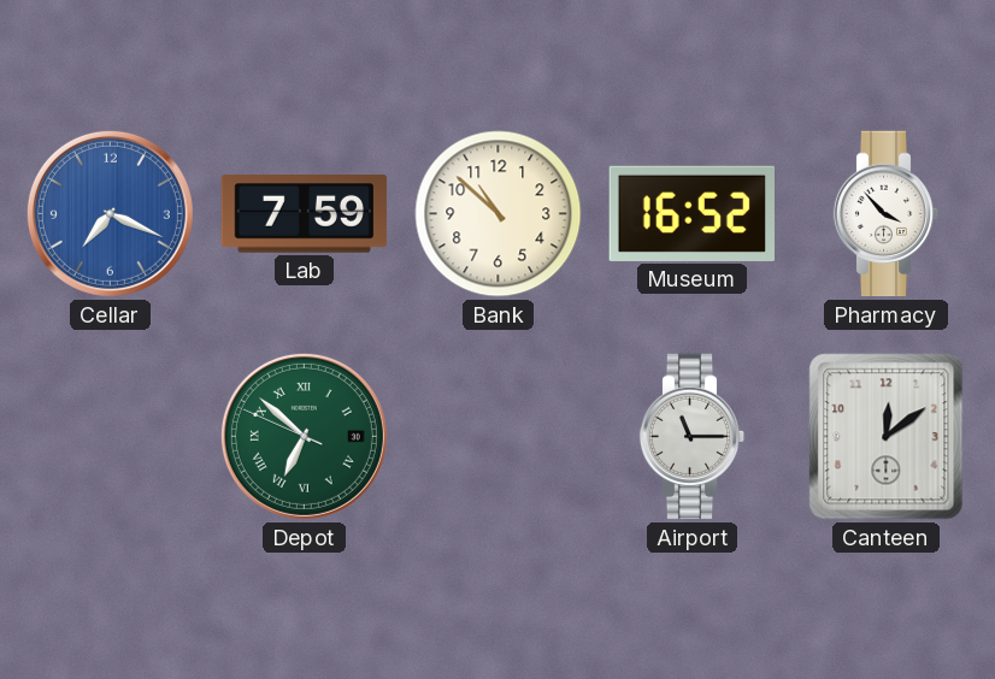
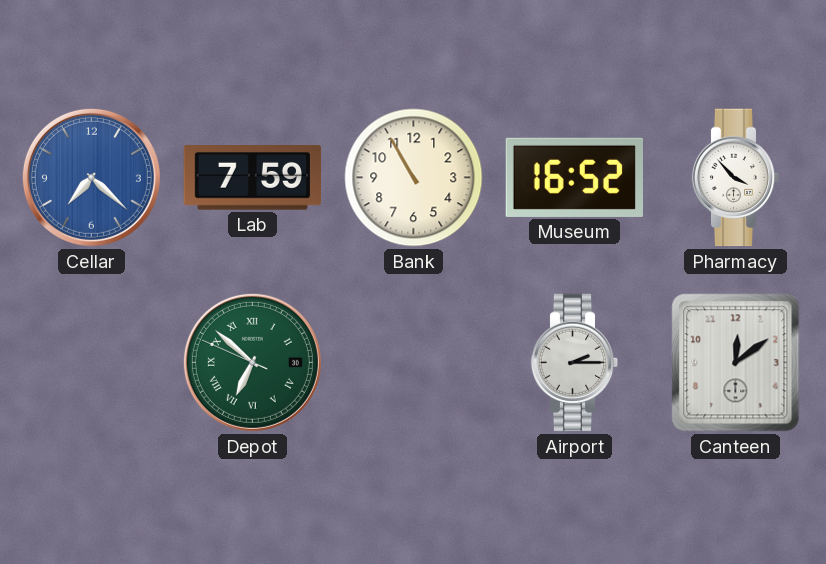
Cellar: 7:19 -> 7:22
Bank: 10:52 -> 10:55
Airport: 11:15 -> 2:15
